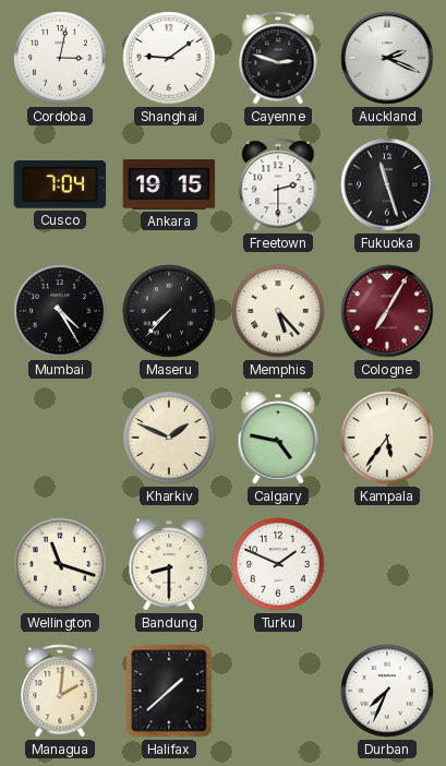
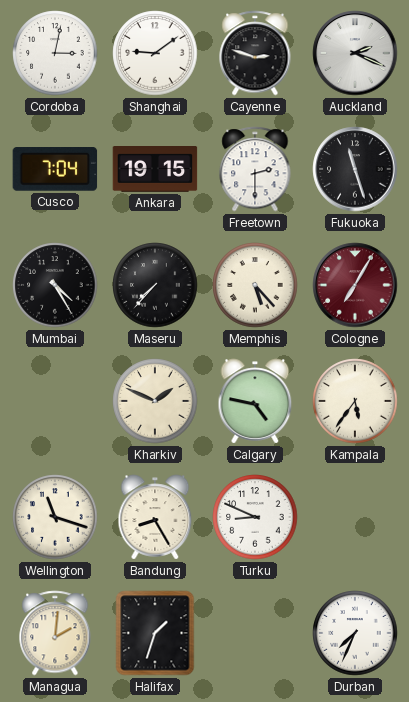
Bandung: 8:30 -> 8:25
Turku: 1:49 -> 8:49
Halifax: 1:38 -> 1:33
